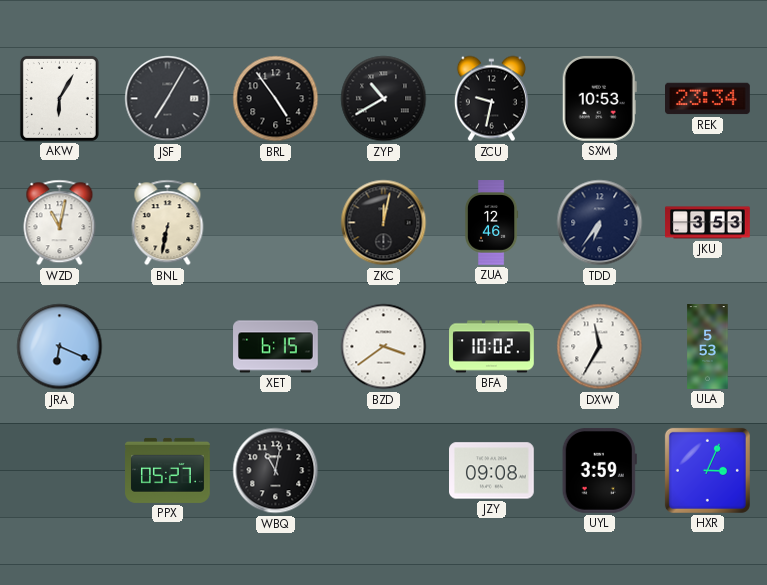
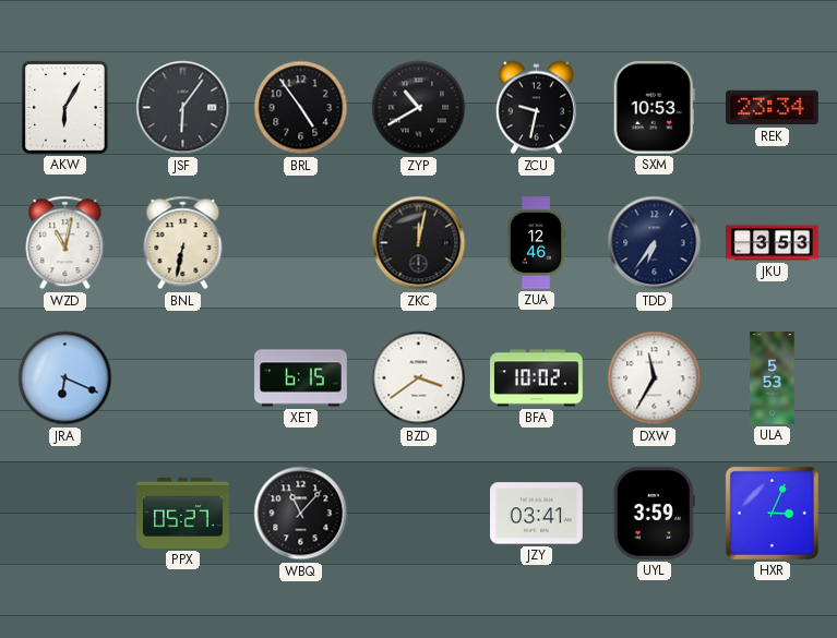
JSF: 7:05 -> 6:06
WBQ: 11:02 -> 11:07
JZY: 09:08 -> 03:41
